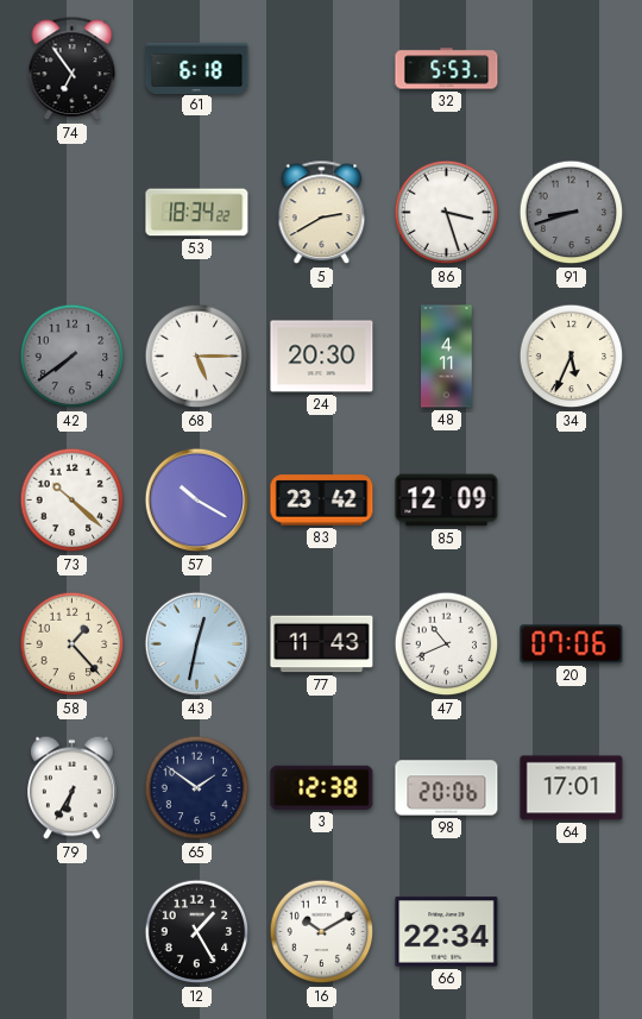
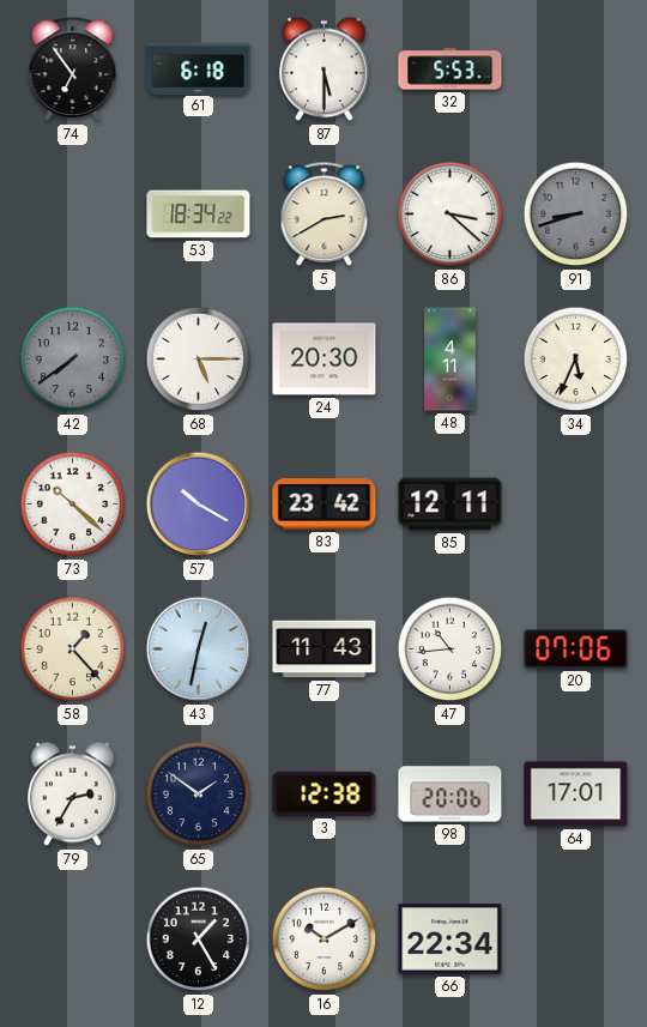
87: none -> 5:30
86: 3:27 -> 3:22
85: 12:09 -> 12:11
47: 10:41 -> 10:44
79: 6:35 -> 2:35
